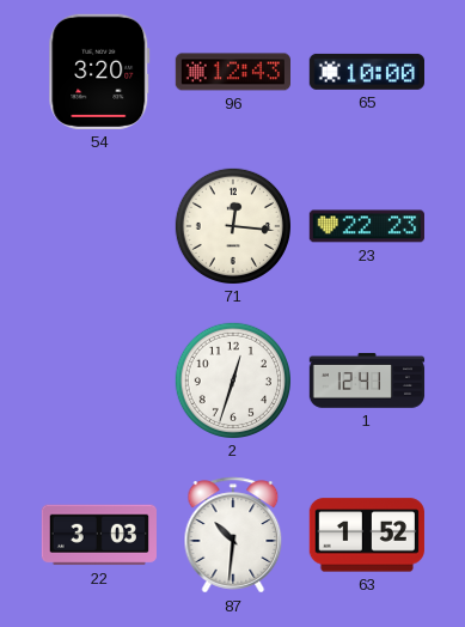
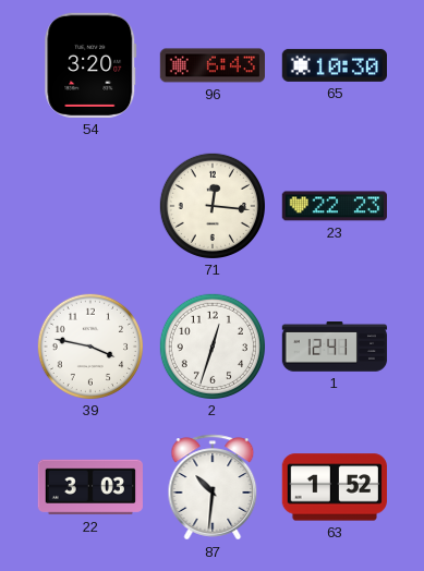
96: 12:43 -> 6:43
65: 10:00 -> 10:30
39: none -> 3:47
